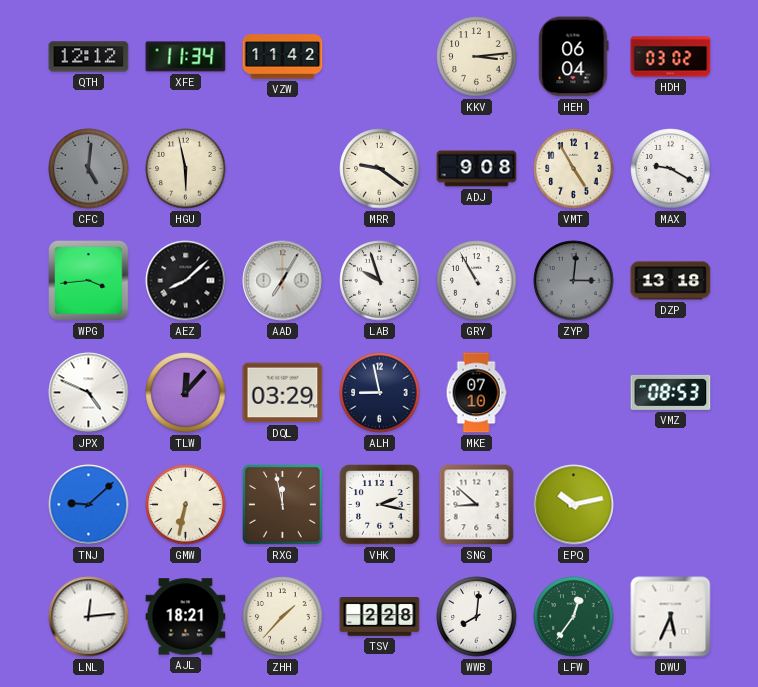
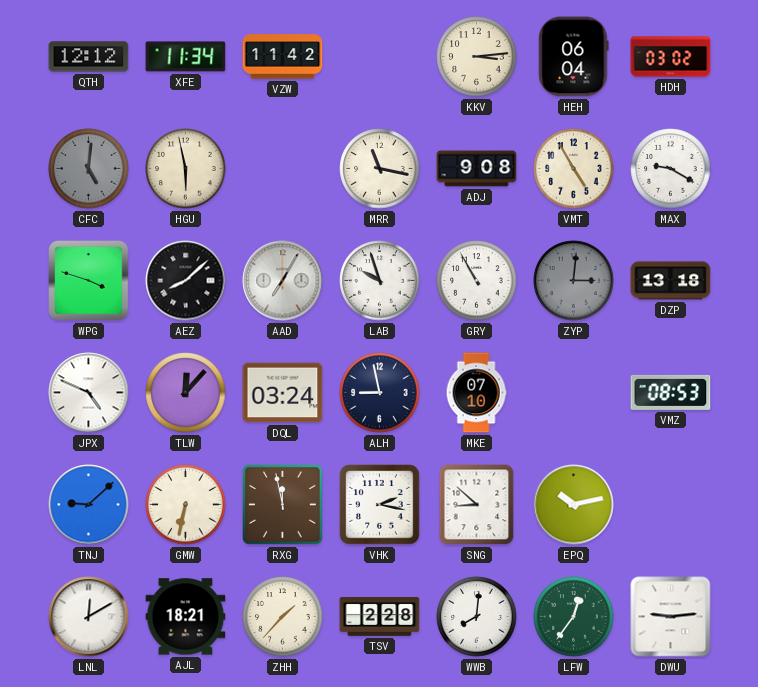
MRR: 9:21 -> 11:17
WPG: 3:44 -> 3:48
DQL: 03:29 -> 03:24
LNL: 12:14 -> 12:10
DWU: 5:34 -> 9:14
